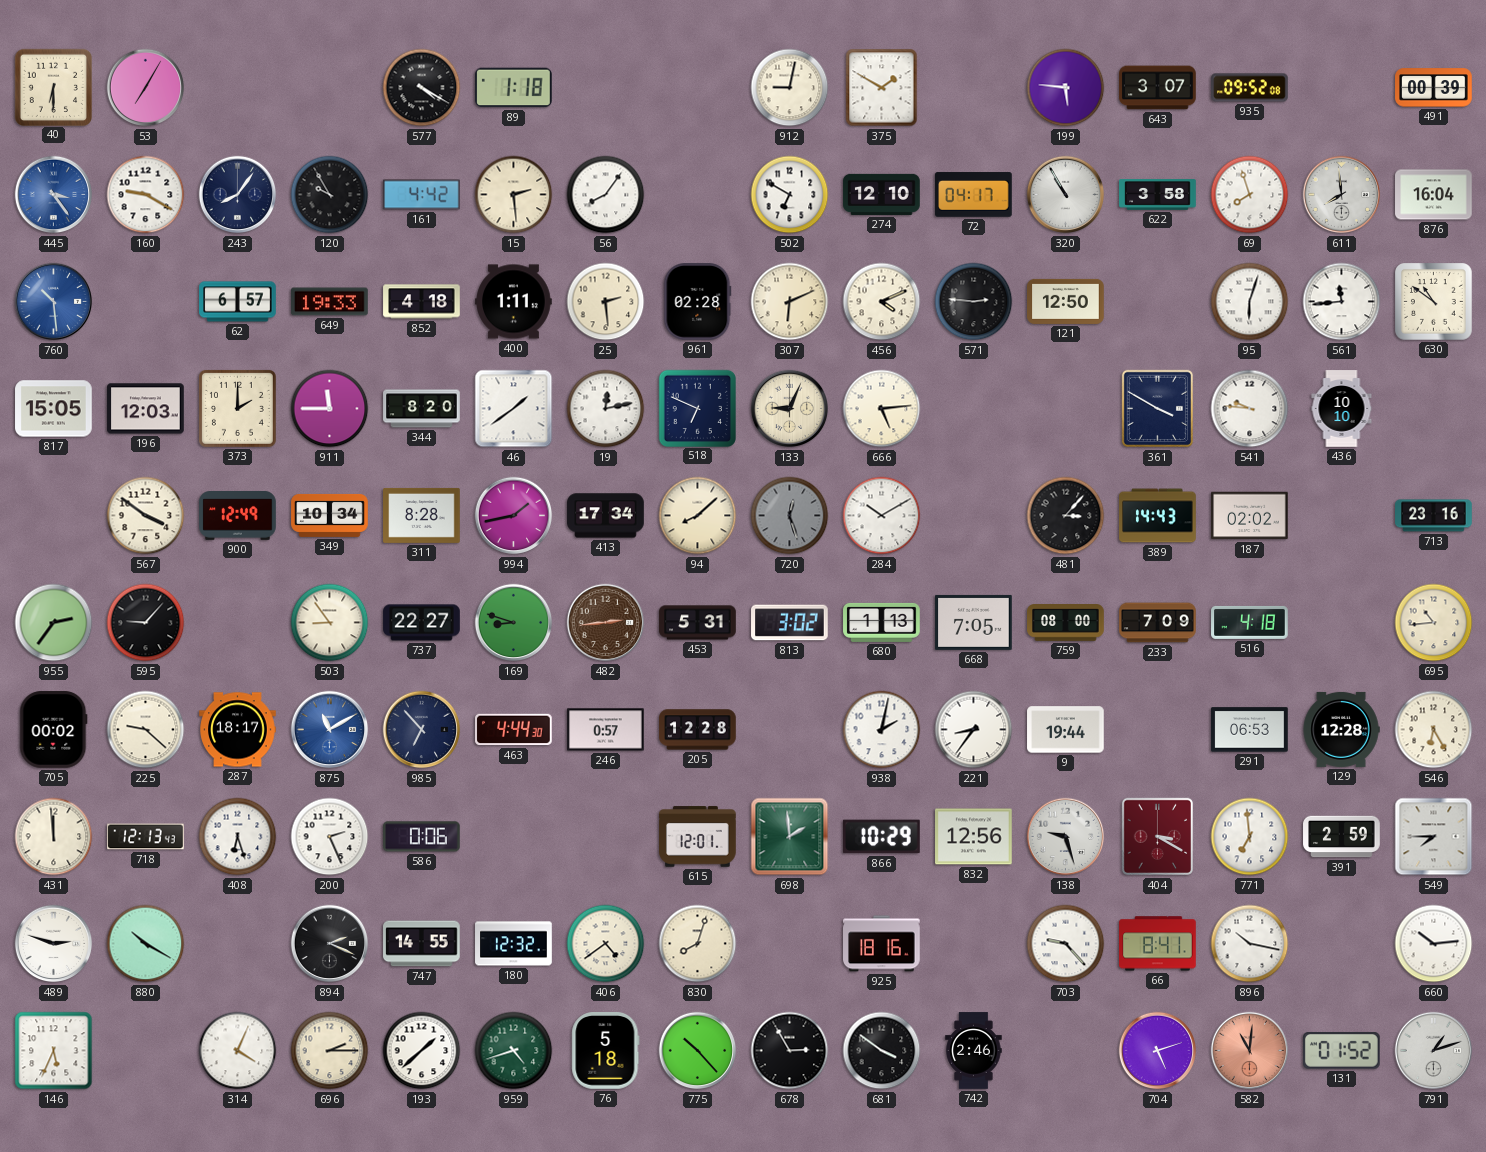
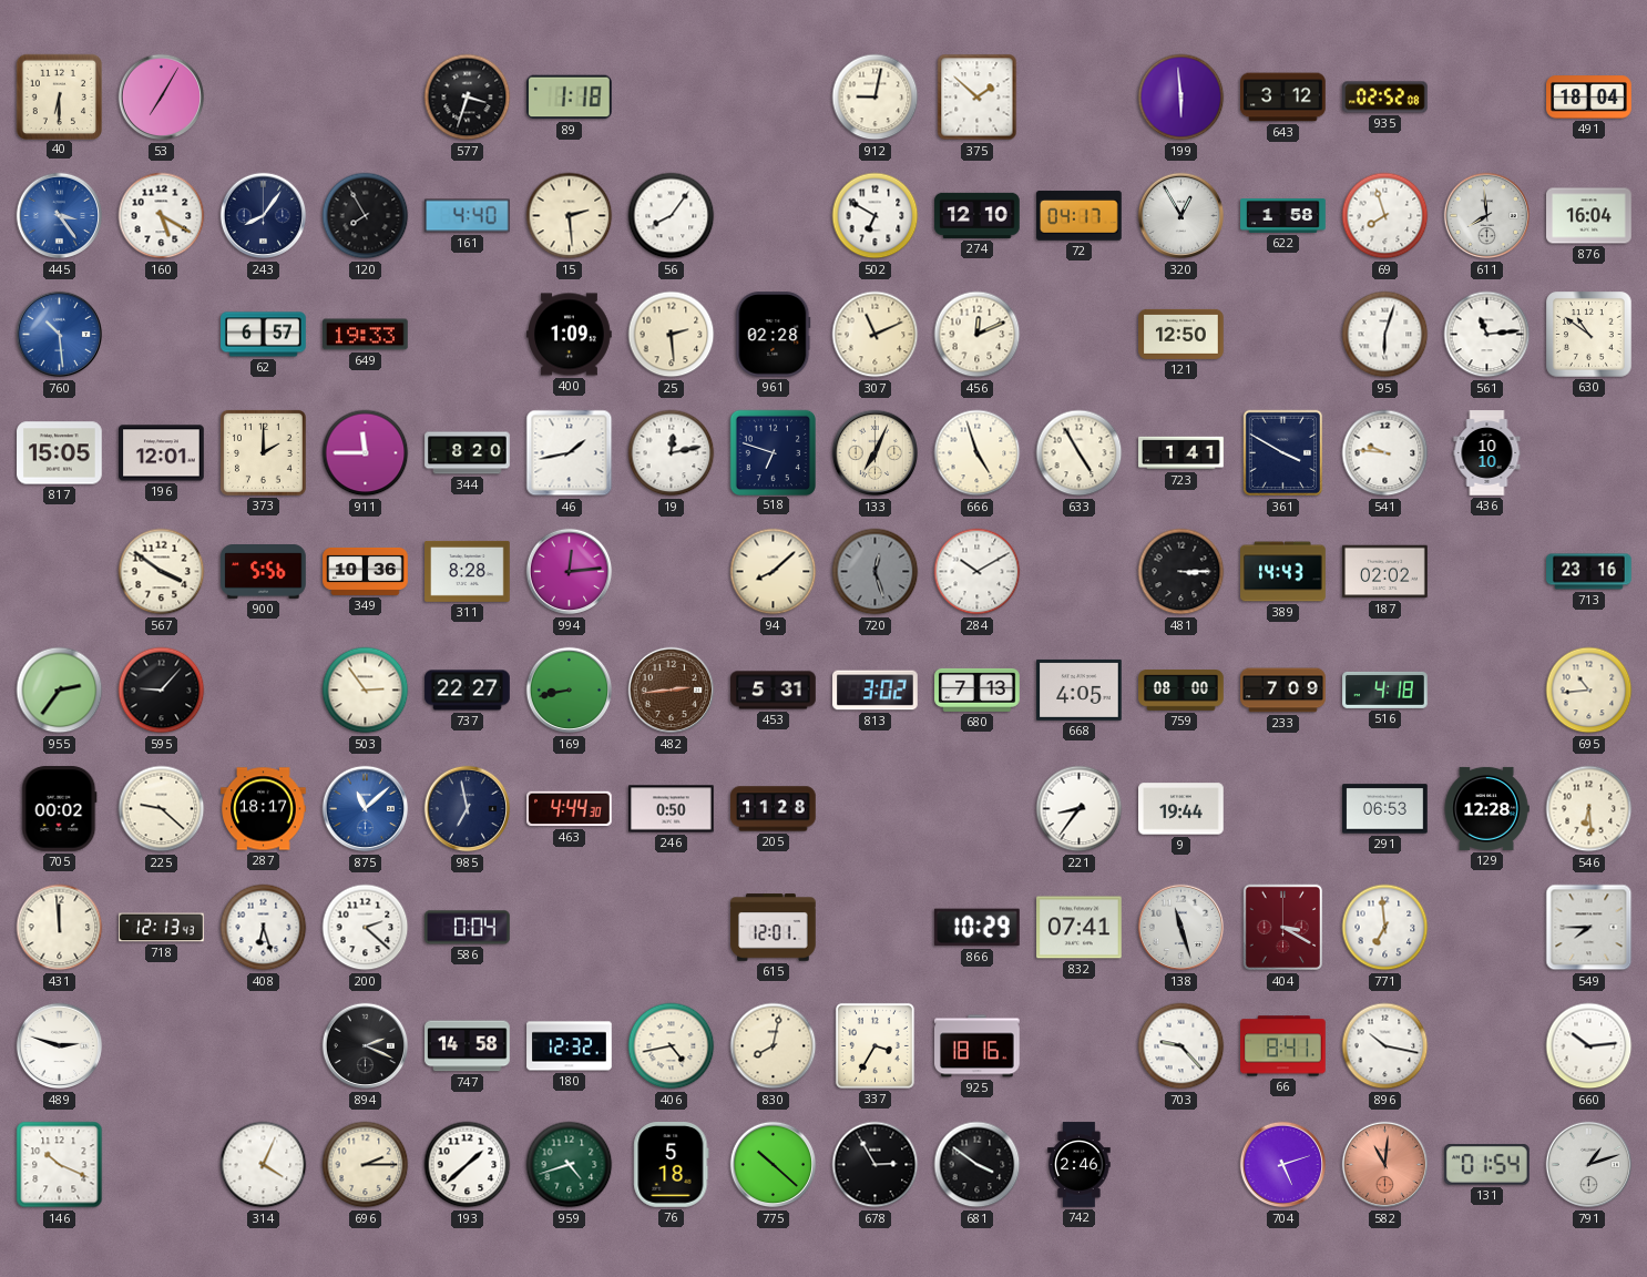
577: 4:20 -> 3:33
375: 1:50 -> 1:52
199: 5:46 -> 5:59
643: 3:07 -> 3:12
935: 09:52 -> 02:52
491: 00:39 -> 18:04
160: 9:20 -> 5:20
120: 9:55 -> 7:55
161: 4:42 -> 4:40
320: 10:55 -> 12:55
622: 3:58 -> 1:58
852: 4:18 -> none
400: 1:11 -> 1:09
307: 6:11 -> 11:11
456: 4:11 -> 12:11
571: 2:46 -> none
561: 11:44 -> 11:14
196: 12:03 -> 12:01
46: 1:39 -> 1:43
518: 6:49 -> 6:48
133: 9:04 -> 7:04
666: 5:14 -> 4:57
633: none -> 4:55
723: none -> 1:41
900: 12:49 -> 5:56
349: 10:34 -> 10:36
994: 1:43 -> 12:14
413: 17:34 -> none
481: 3:07 -> 3:15
503: 8:54 -> 2:54
169: 8:48 -> 8:43
680: 1:13 -> 7:13
668: 7:05 -> 4:05
875: 11:10 -> 11:08
985: 6:53 -> 6:58
246: 0:57 -> 0:50
205: 12:28 -> 11:28
938: 2:02 -> none
546: 6:25 -> 6:29
200: 2:26 -> 2:22
586: 0:06 -> 0:04
698: 1:59 -> none
832: 12:56 -> 07:41
138: 9:27 -> 11:27
391: 2:59 -> none
880: 10:20 -> none
747: 14:55 -> 14:58
406: 4:39 -> 4:43
830: 8:03 -> 8:02
337: none -> 3:35
146: 5:34 -> 10:19
775: 10:23 -> 10:22
131: 01:52 -> 01:54
